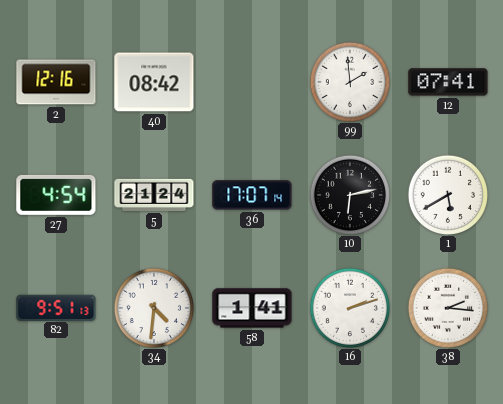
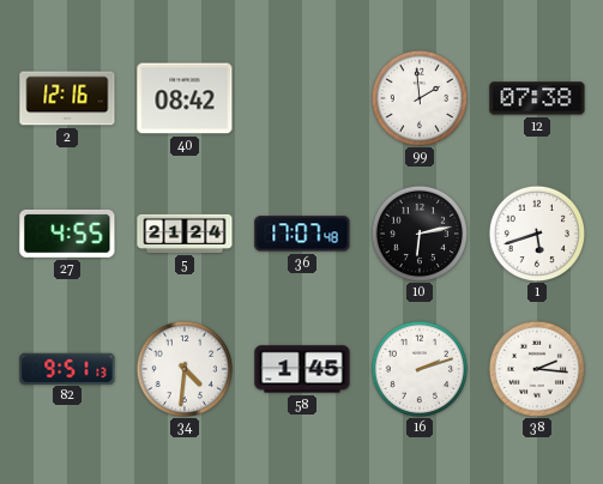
12: 07:41 -> 07:38
27: 4:54 -> 4:55
36: 17:07:14 -> 17:07:48
1: 5:40 -> 5:42
58: 1:41 -> 1:45
